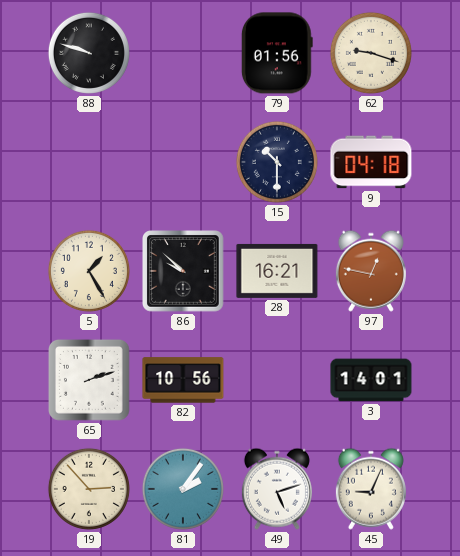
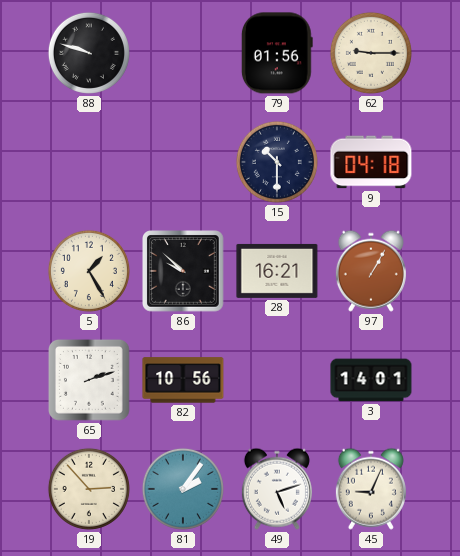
62: 9:18 -> 9:15
97: 12:47 -> 1:05
